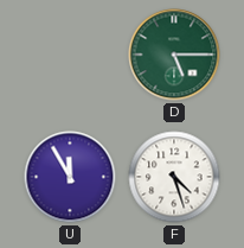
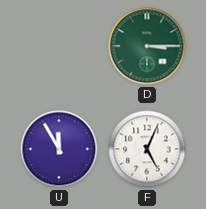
D: 5:15 -> 3:15
F: 4:27 -> 5:04
